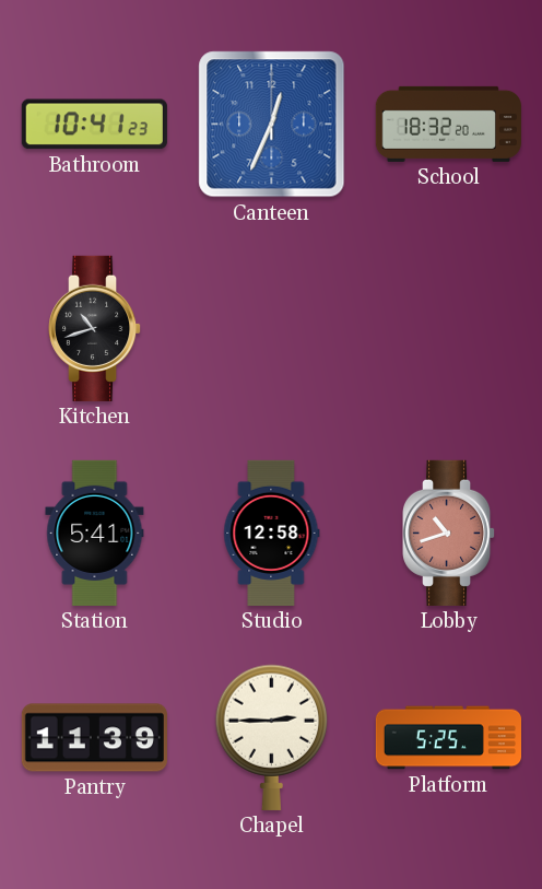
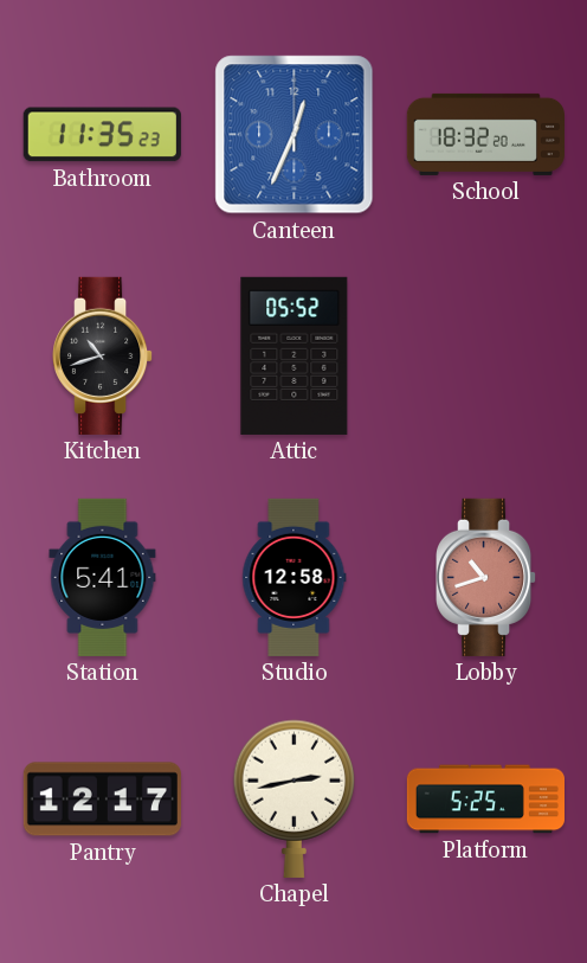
Bathroom: 10:41 -> 11:35
Attic: none -> 05:52
Pantry: 11:39 -> 12:17
Chapel: 2:45 -> 2:43
